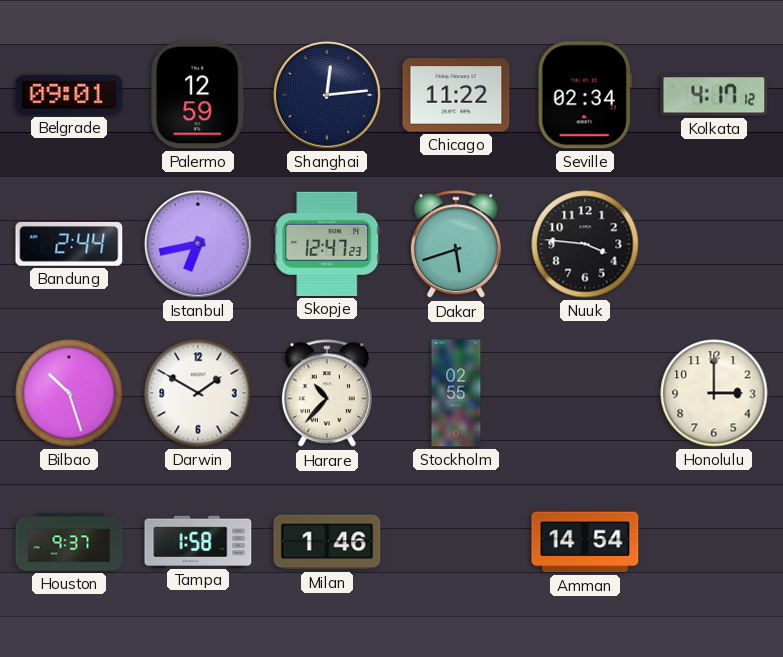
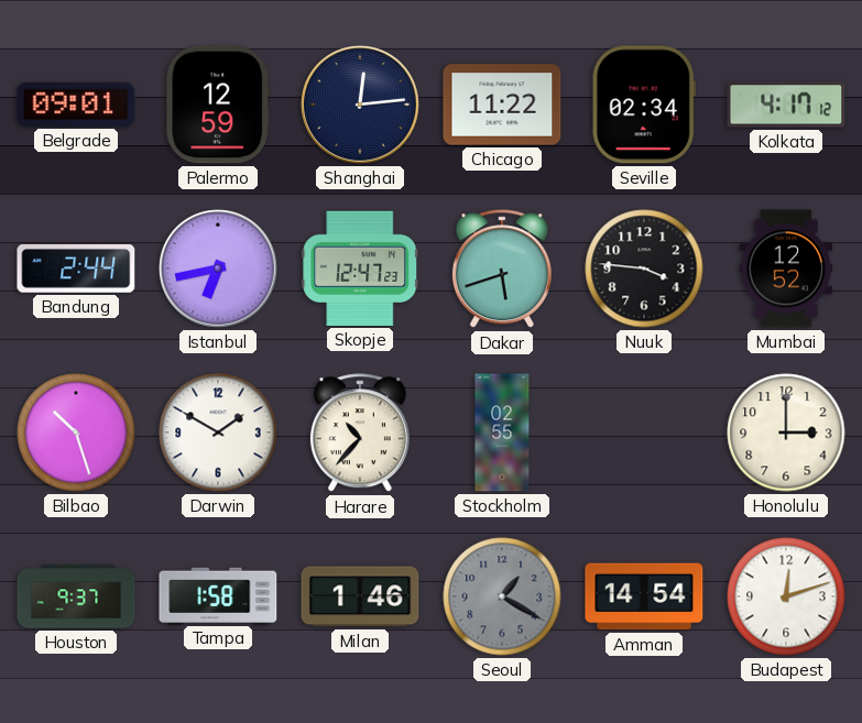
Mumbai: none -> 12:52
Seoul: none -> 1:20
Budapest: none -> 12:12
